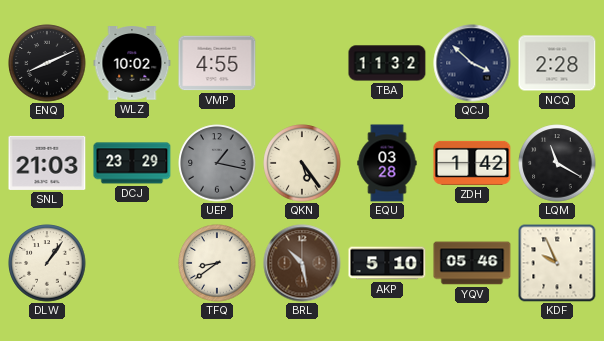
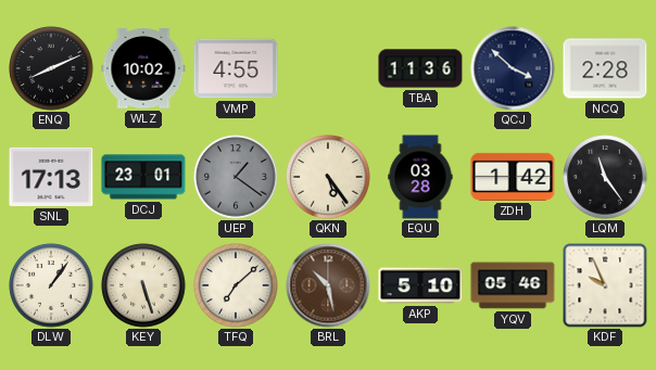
TBA: 11:32 -> 11:36
SNL: 21:03 -> 17:13
DCJ: 23:29 -> 23:01
UEP: 1:17 -> 1:21
LQM: 11:20 -> 11:24
KEY: none -> 5:27
TFQ: 8:39 -> 7:08
